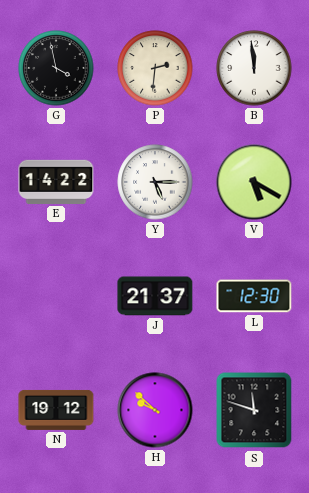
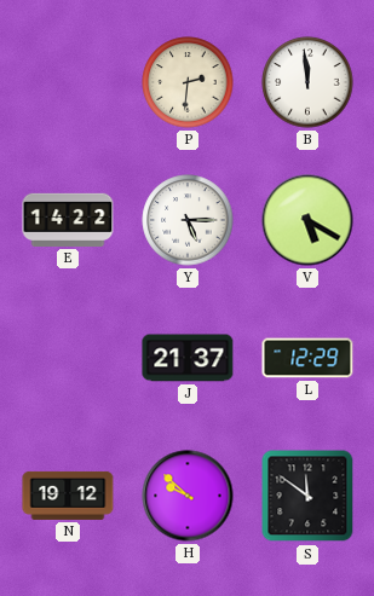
G: 3:58 -> none
L: 12:30 -> 12:29
S: 11:48 -> 11:51
